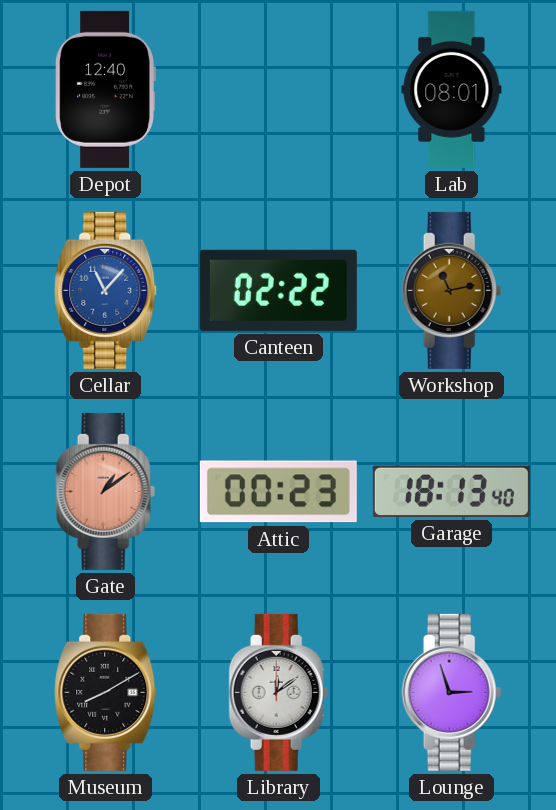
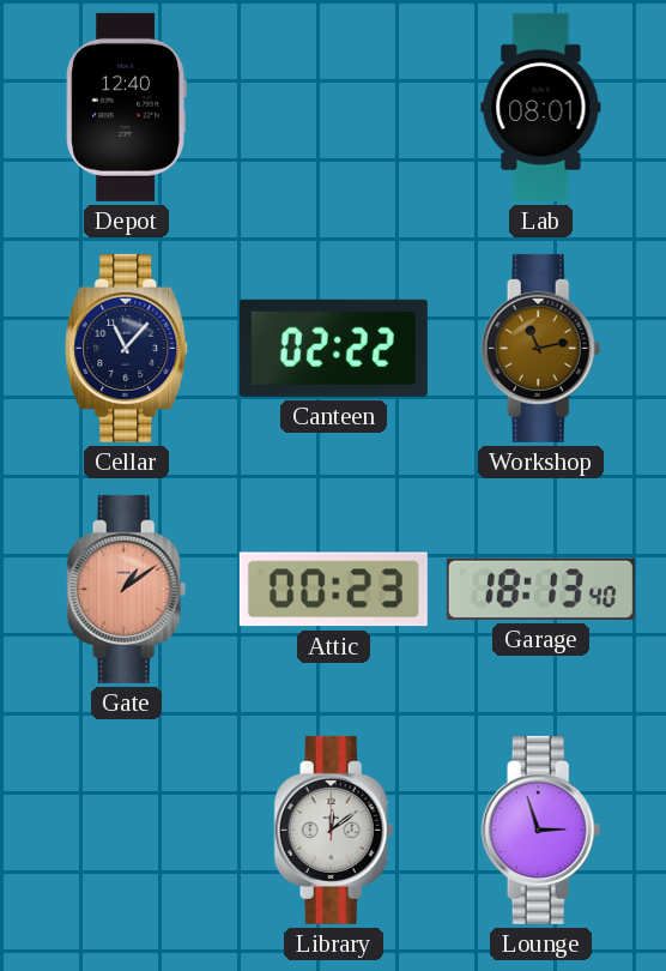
Cellar dial: blue -> navy
Museum: 8:10 -> none
